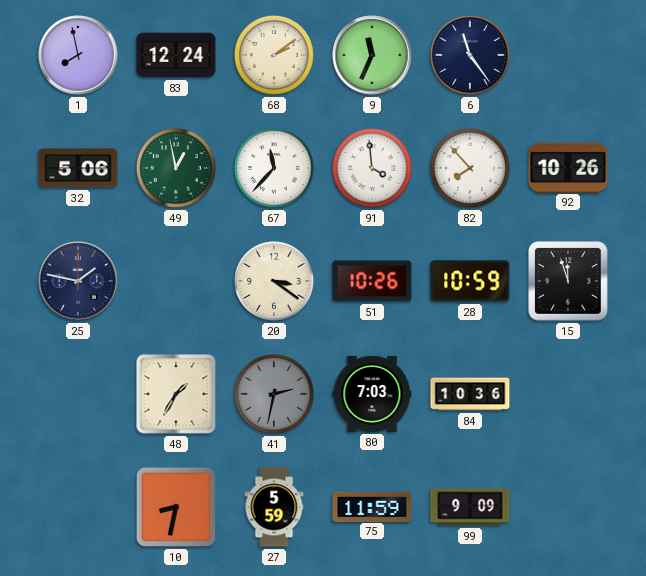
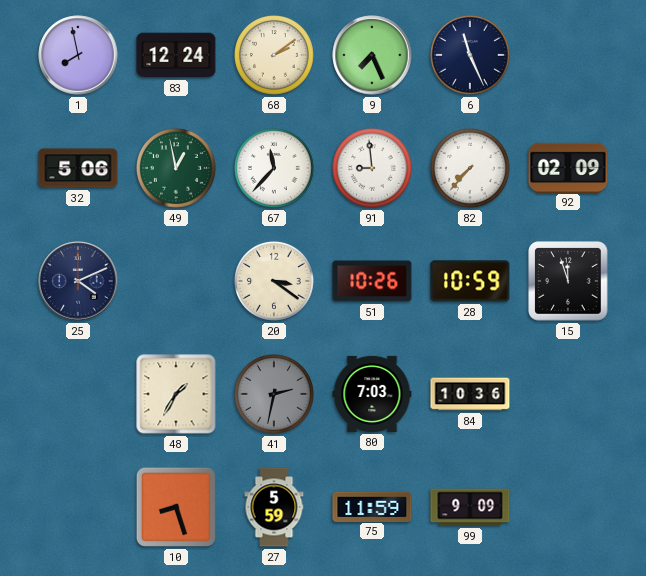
9: 11:34 -> 7:26
6: 11:24 -> 11:26
91: 3:59 -> 8:59
82: 7:53 -> 7:37
92: 10:26 -> 02:09
25: 1:47 -> 4:11
10: 8:32 -> 8:27
